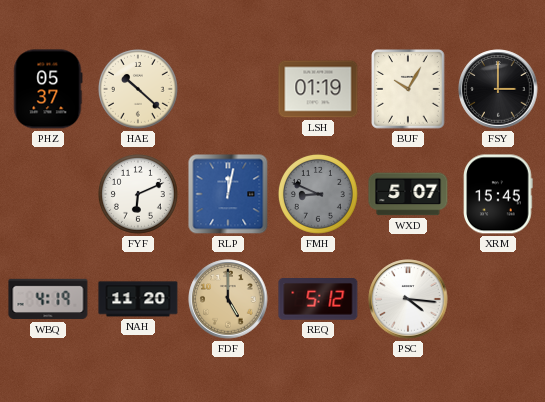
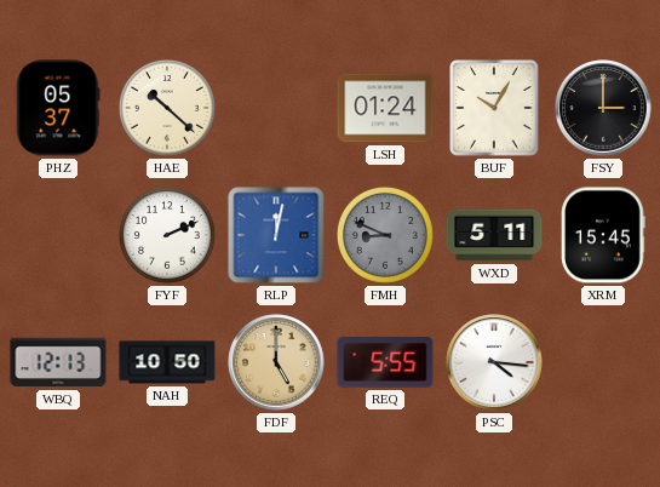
LSH: 01:19 -> 01:24
FYF: 6:11 -> 2:11
WXD: 5:07 -> 5:11
WBQ: 4:19 -> 12:13
NAH: 11:20 -> 10:50
REQ: 5:12 -> 5:55
